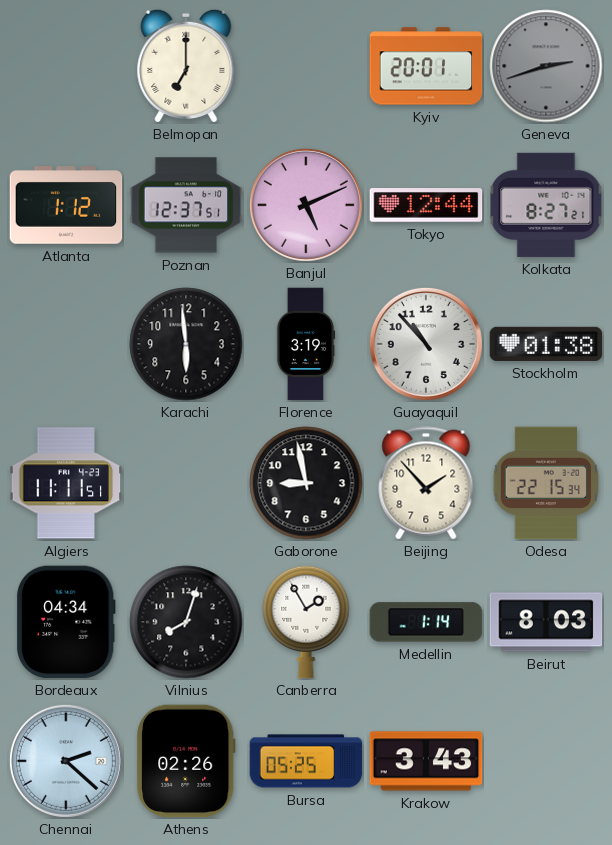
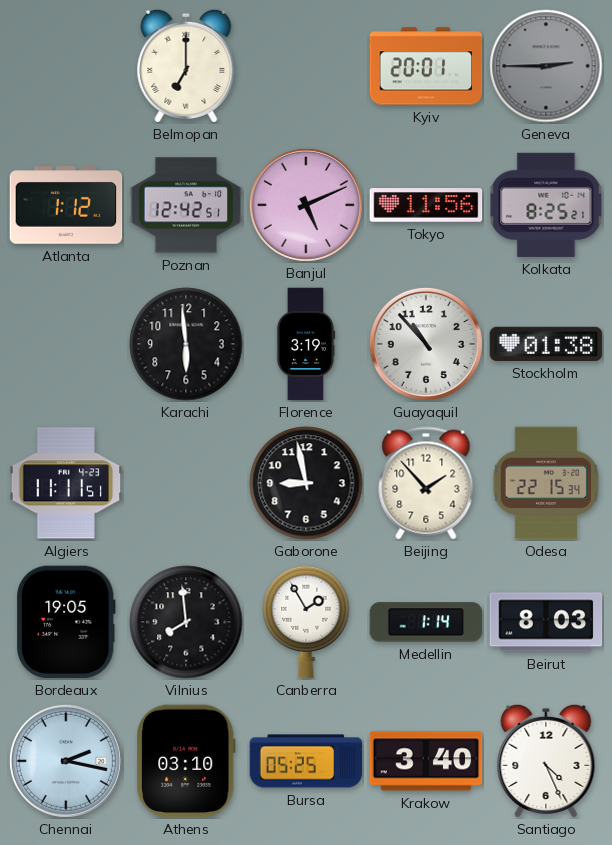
Geneva: 2:42 -> 2:45
Poznan: 12:37 -> 12:42
Tokyo: 12:44 -> 11:56
Kolkata: 8:27 -> 8:25
Bordeaux: 04:34 -> 19:05
Vilnius: 8:03 -> 7:59
Chennai: 2:22 -> 2:17
Athens: 02:26 -> 03:10
Krakow: 3:43 -> 3:40
Santiago: none -> 4:26
